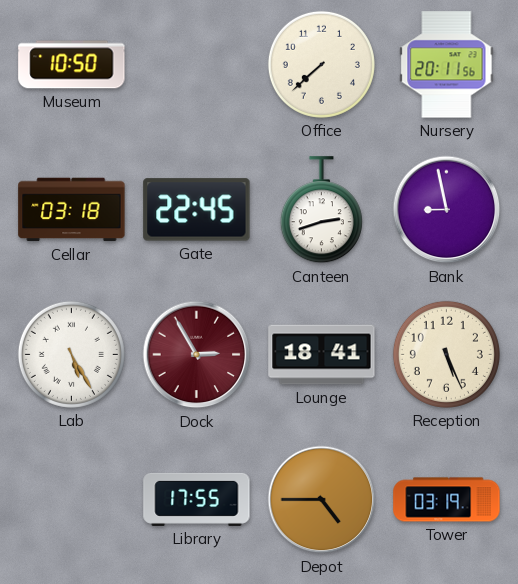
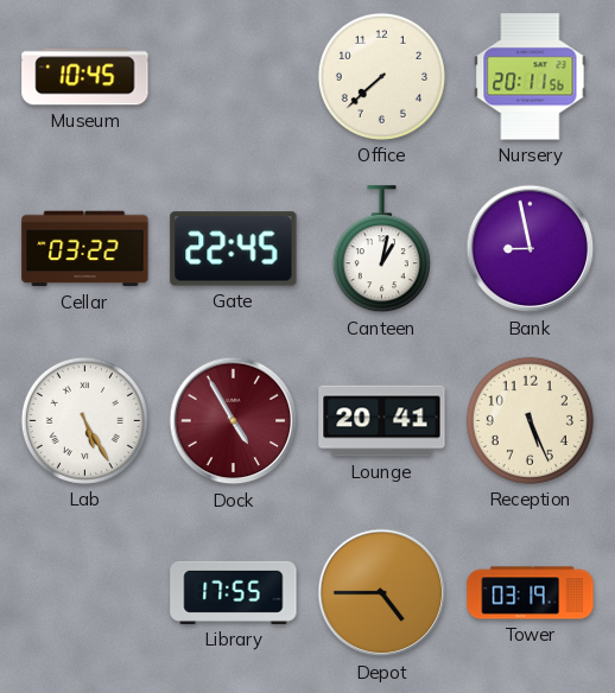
Museum: 10:50 -> 10:45
Cellar: 03:18 -> 03:22
Canteen: 2:42 -> 1:02
Dock: 2:55 -> 4:55
Lounge: 18:41 -> 20:41
